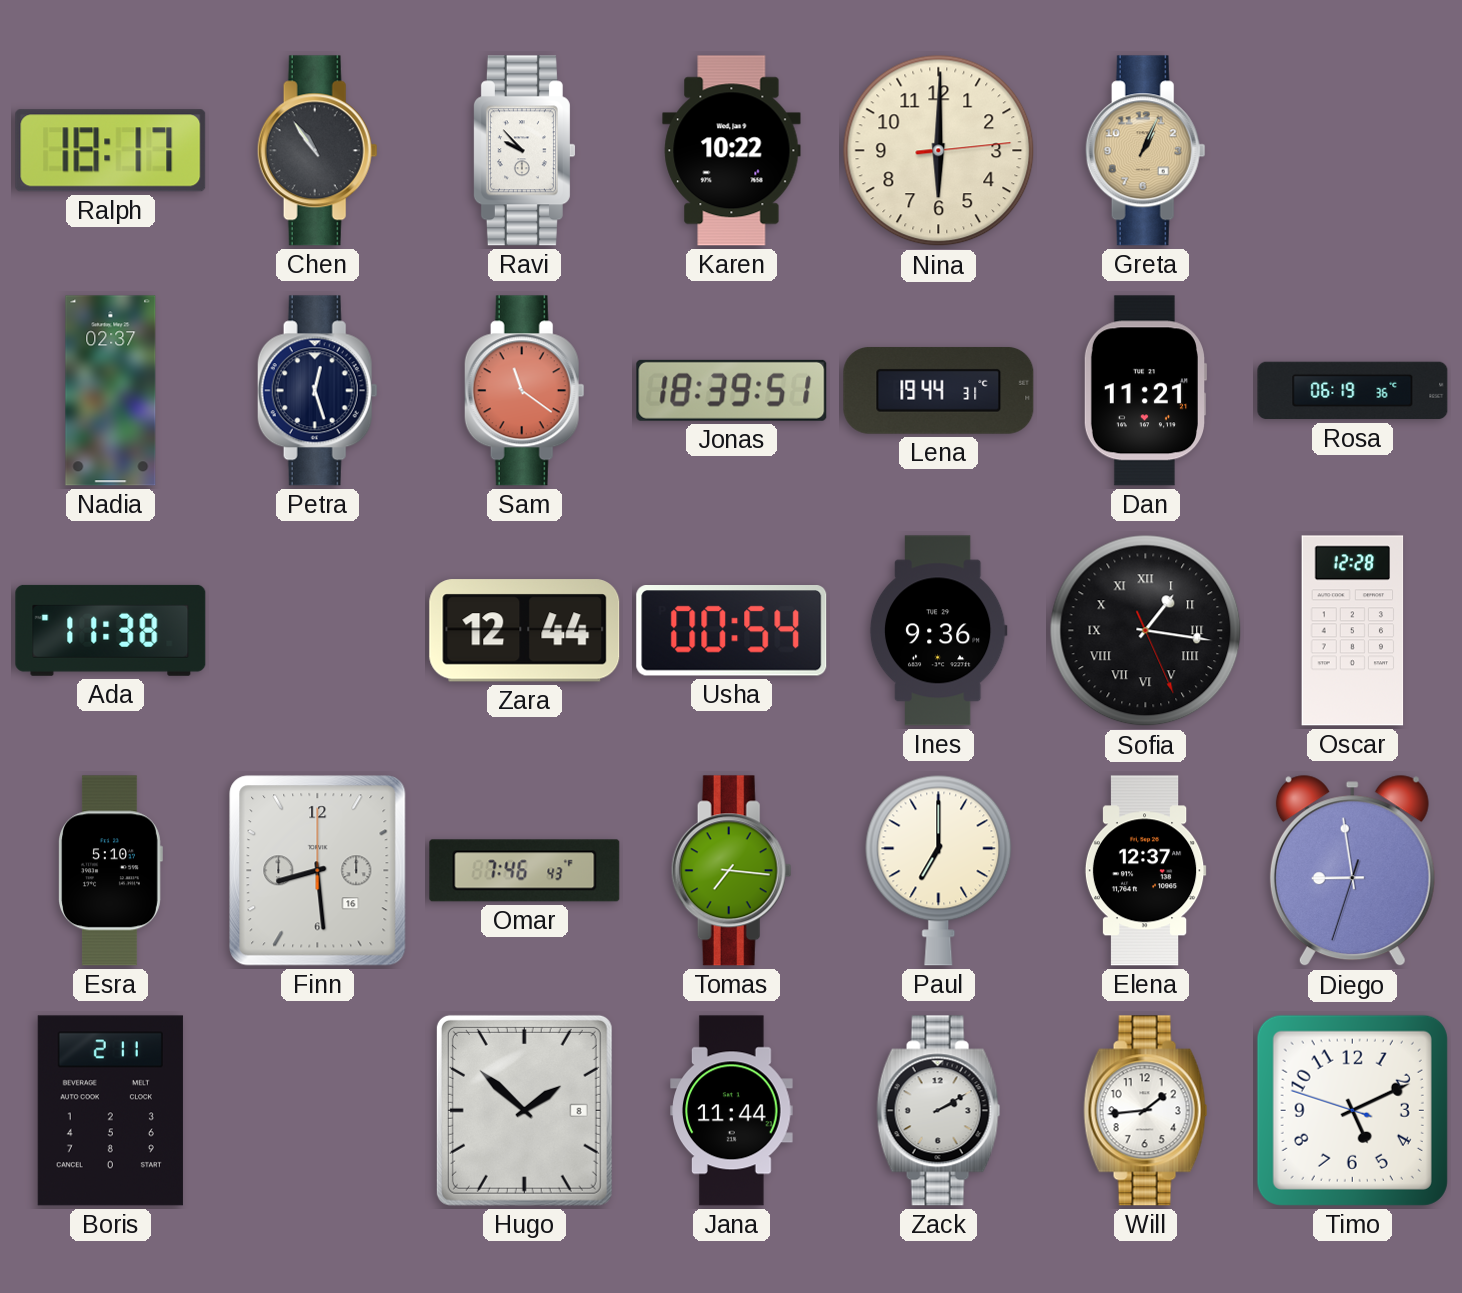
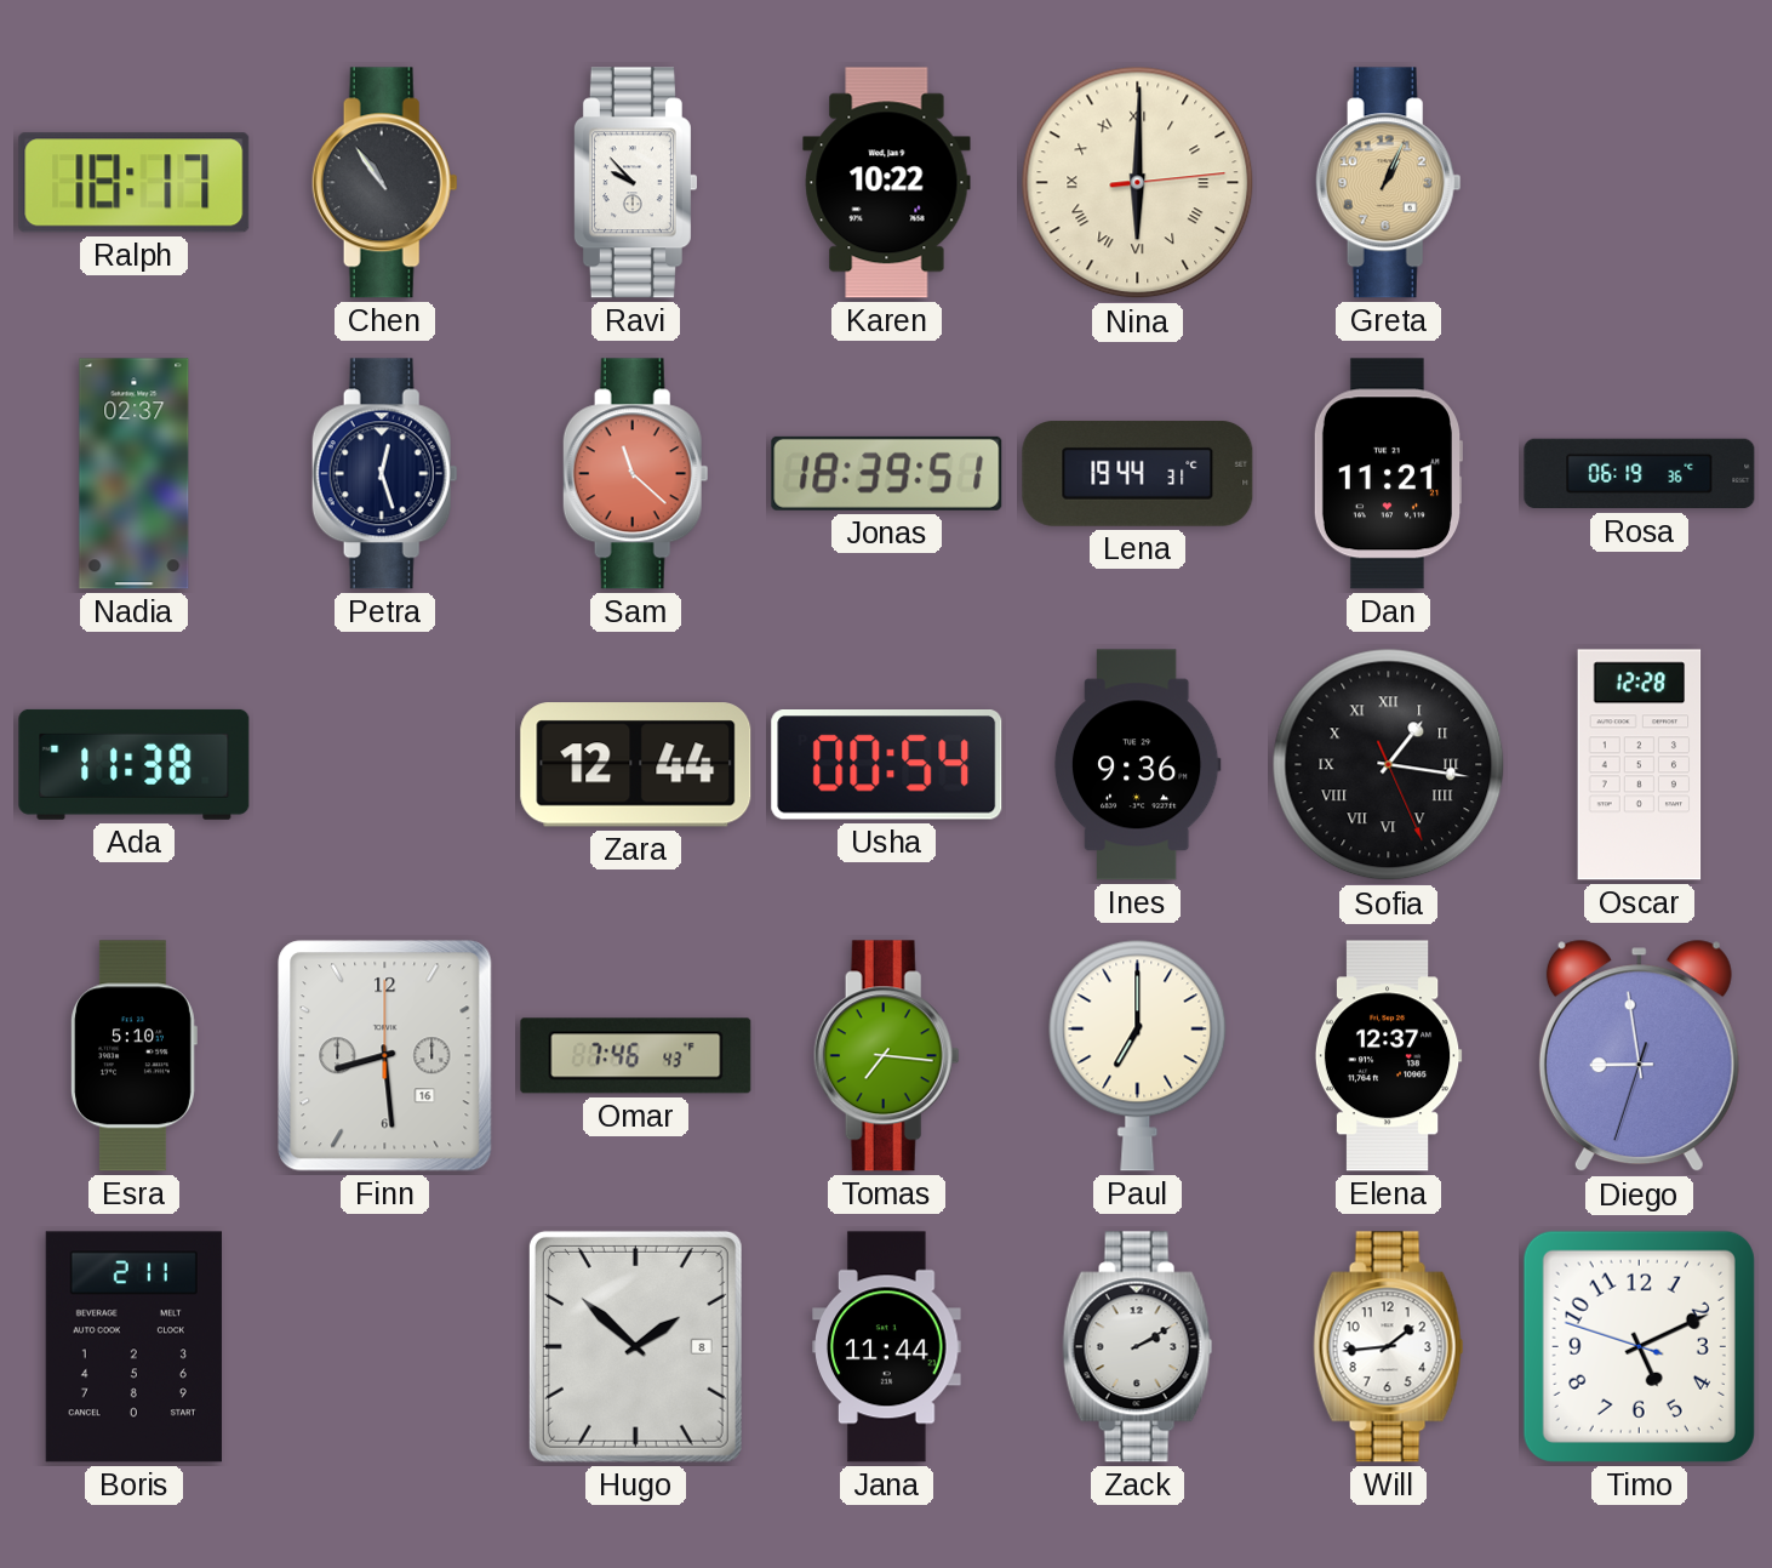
Nina numerals: Arabic -> Roman
Sam: 11:21 -> 11:22
